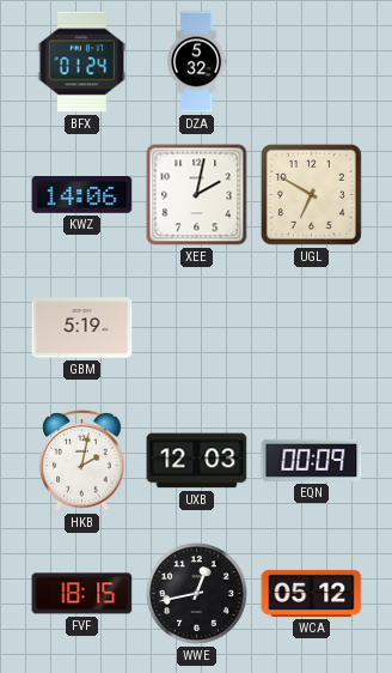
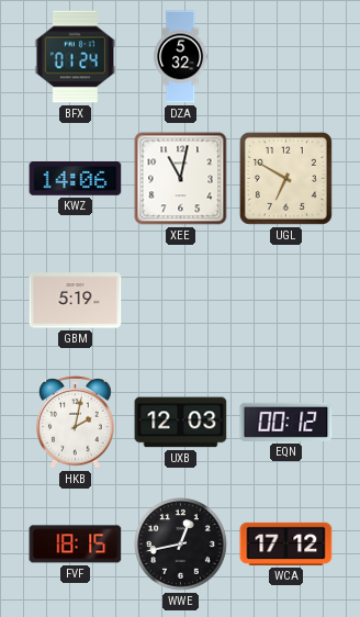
XEE: 2:02 -> 11:02
EQN: 00:09 -> 00:12
WCA: 05:12 -> 17:12
